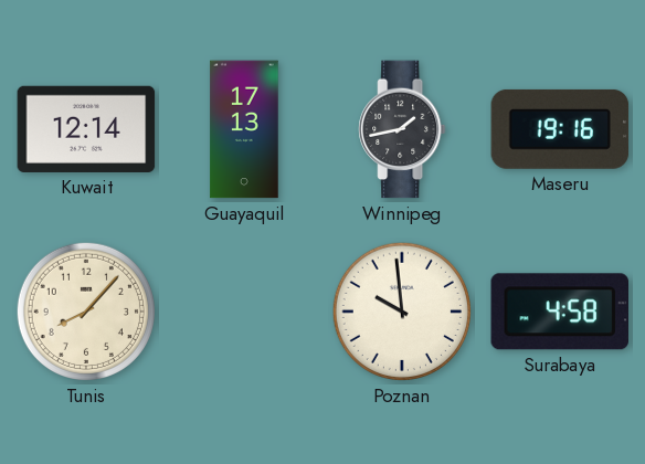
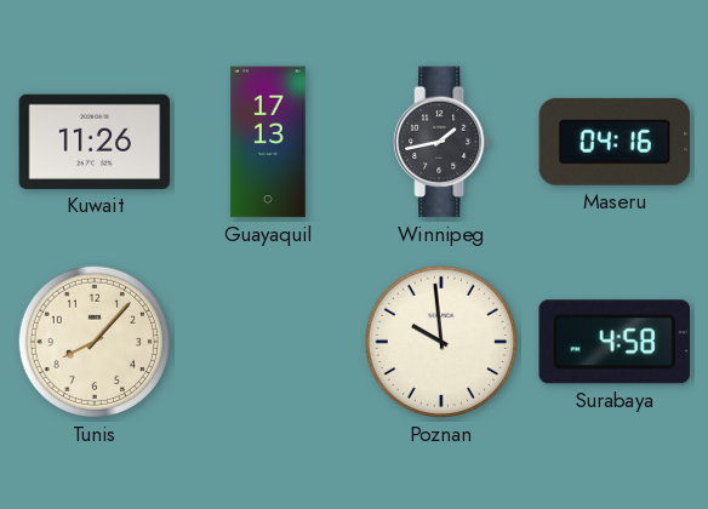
Kuwait: 12:14 -> 11:26
Maseru: 19:16 -> 04:16
